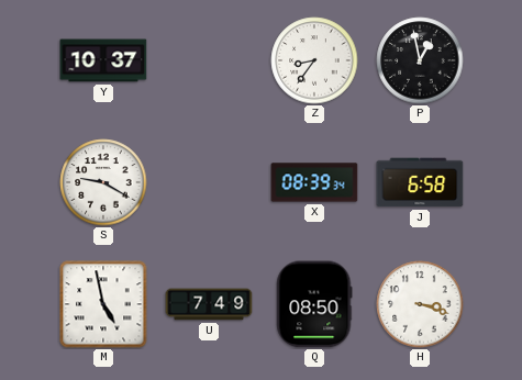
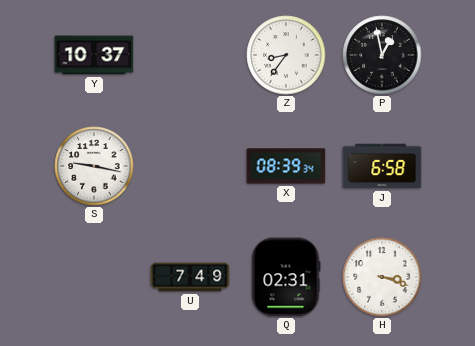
S: 9:20 -> 9:17
M: 4:58 -> none
Q: 08:50 -> 02:31
